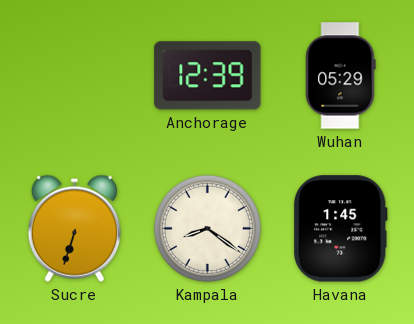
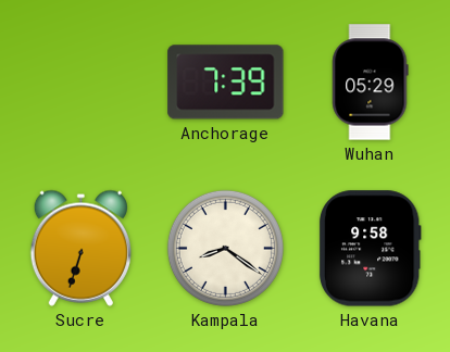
Anchorage: 12:39 -> 7:39
Havana: 1:45 -> 9:58
